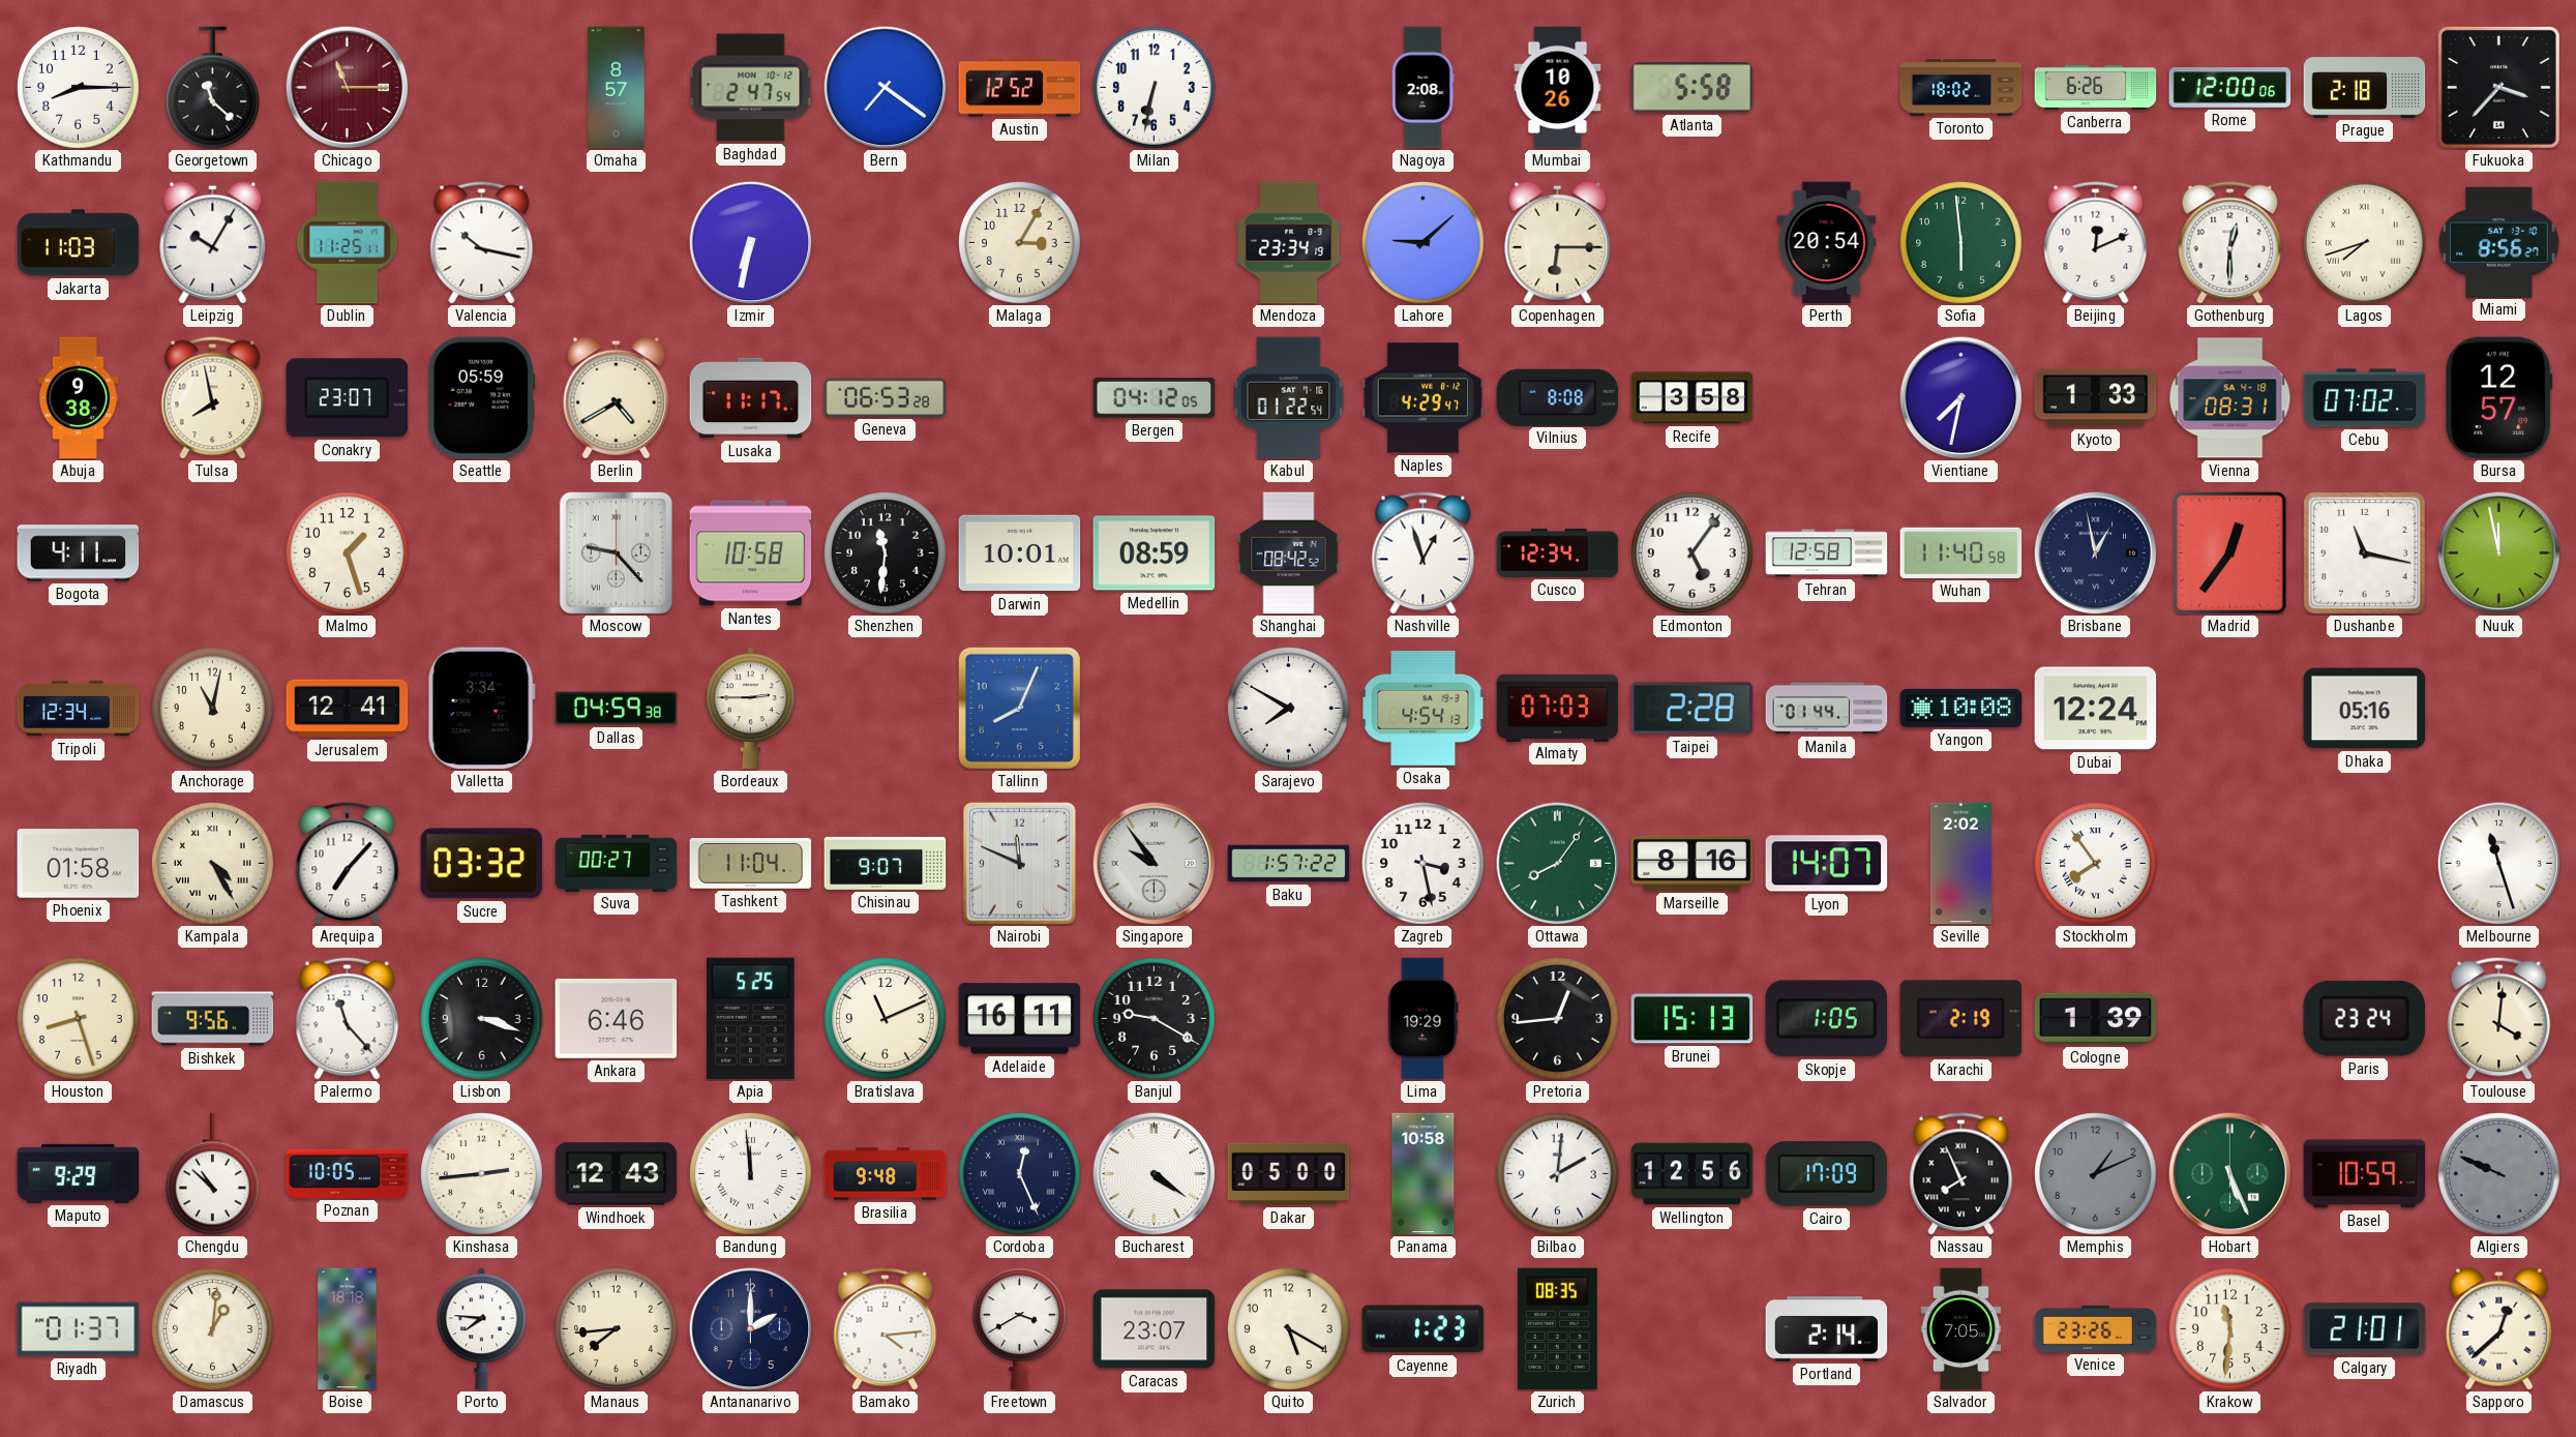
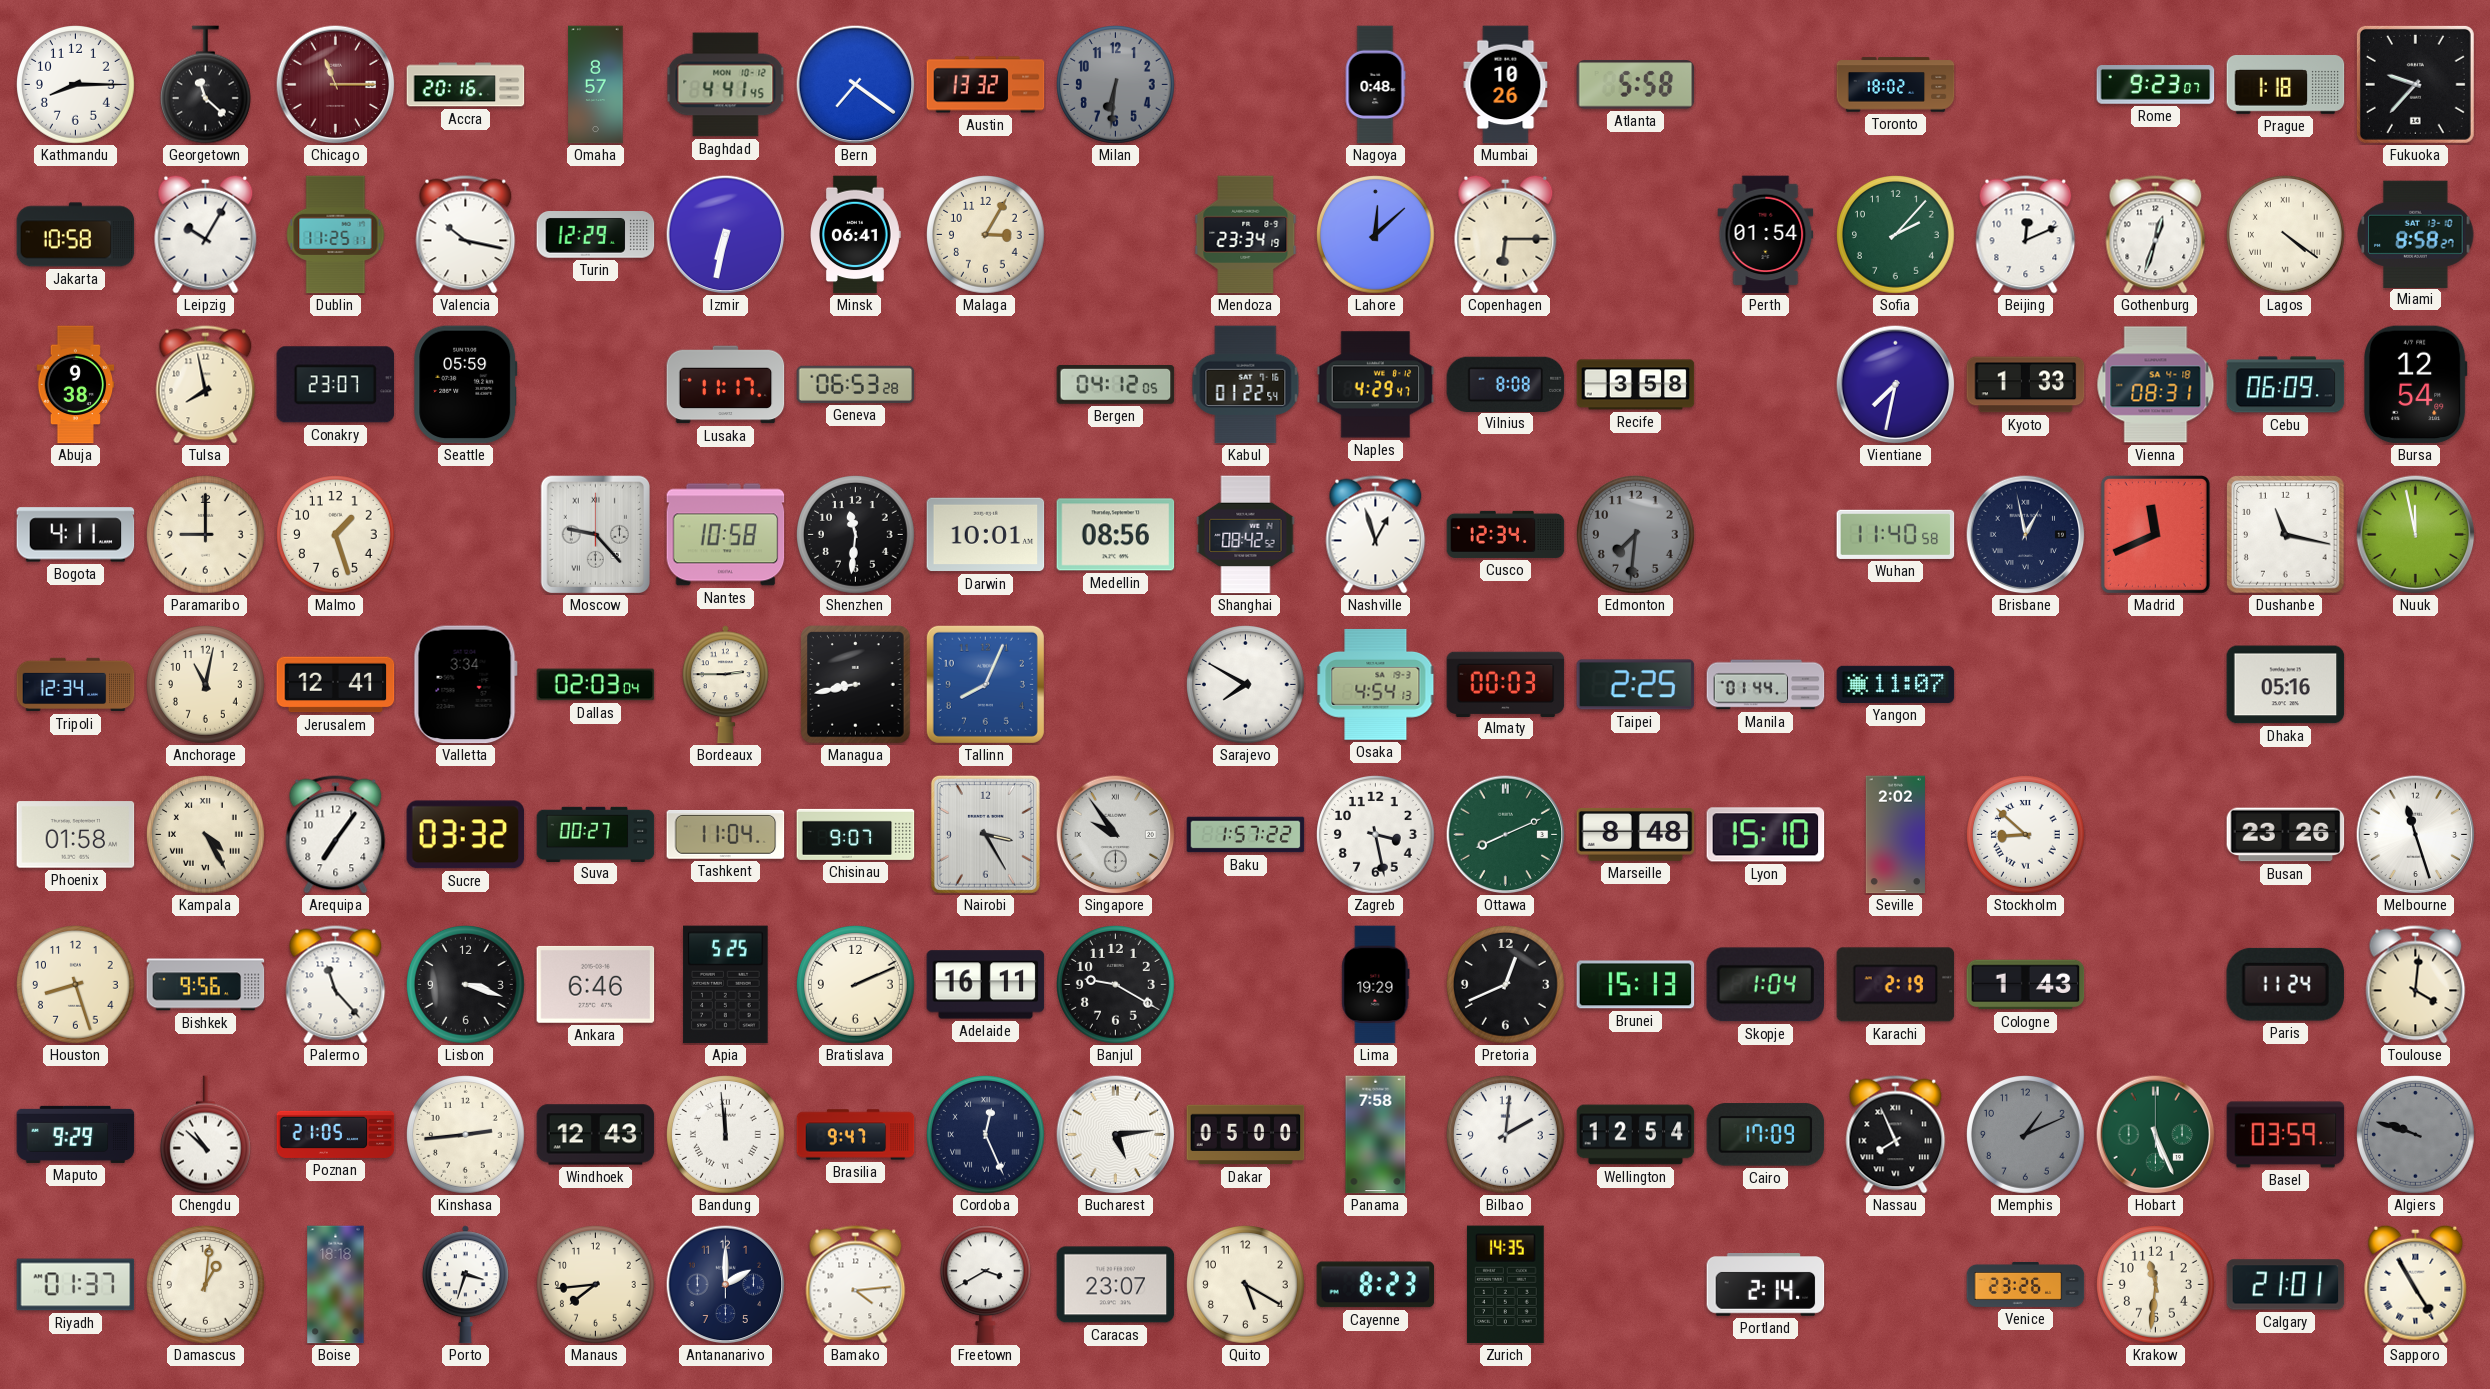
Accra: none -> 20:16
Baghdad: 2:47 -> 4:41
Austin: 12:52 -> 13:32
Milan: 6:32 -> 6:31
Milan dial: white -> grey
Nagoya: 2:08 -> 0:48
Canberra: 6:26 -> none
Rome: 12:00 -> 9:23
Prague: 2:18 -> 1:18
Fukuoka: 3:37 -> 9:37
Jakarta: 11:03 -> 10:58
Turin: none -> 12:29
Minsk: none -> 06:41
Lahore: 9:08 -> 12:08
Perth: 20:54 -> 01:54
Sofia: 5:59 -> 2:07
Gothenburg: 12:30 -> 12:33
Lagos: 7:42 -> 4:21
Miami: 8:56 -> 8:58
Berlin: 4:40 -> none
Cebu: 07:02 -> 06:09
Bursa: 12:57 -> 12:54
Paramaribo: none -> 9:00
Medellin: 08:59 -> 08:56
Edmonton: 5:06 -> 7:31
Edmonton dial: white -> grey
Tehran: 12:58 -> none
Madrid: 12:36 -> 11:41
Dallas: 04:59 -> 02:03
Managua: none -> 8:43
Almaty: 07:03 -> 00:03
Taipei: 2:28 -> 2:25
Yangon: 10:08 -> 11:07
Dubai: 12:24 -> none
Arequipa: 7:07 -> 7:06
Nairobi: 11:49 -> 3:25
Ottawa: 8:06 -> 8:11
Marseille: 8:16 -> 8:48
Lyon: 14:07 -> 15:10
Stockholm: 7:54 -> 8:52
Busan: none -> 23:26
Bratislava: 11:11 -> 2:11
Pretoria: 12:44 -> 12:41
Skopje: 1:05 -> 1:04
Cologne: 1:39 -> 1:43
Paris: 23:24 -> 11:24
Poznan: 10:05 -> 21:05
Brasilia: 9:48 -> 9:47
Bucharest: 4:21 -> 5:14
Panama: 10:58 -> 7:58
Wellington: 12:56 -> 12:54
Basel: 10:59 -> 03:59
Algiers: 9:49 -> 9:48
Porto: 7:46 -> 3:33
Cayenne: 1:23 -> 8:23
Zurich: 08:35 -> 14:35
Salvador: 7:05 -> none
Sapporo: 12:38 -> 4:55
